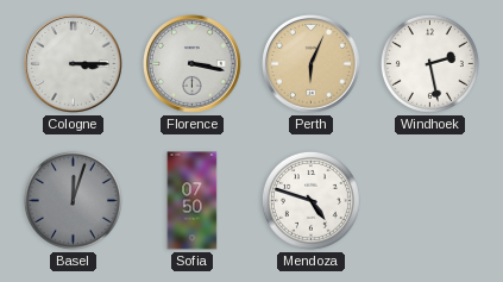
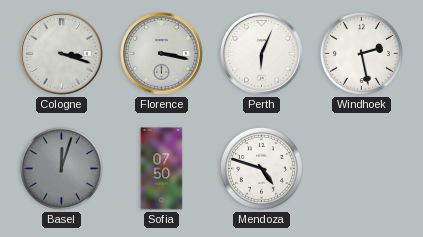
Cologne: 3:15 -> 3:18
Perth dial: champagne -> white
